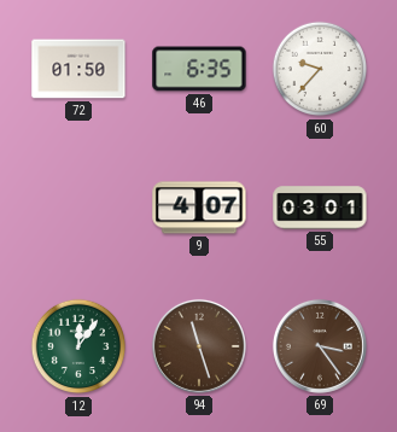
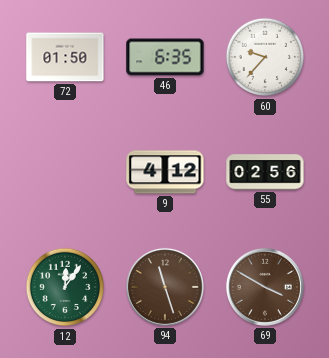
9: 4:07 -> 4:12
55: 03:01 -> 02:56
69: 3:24 -> 3:50
